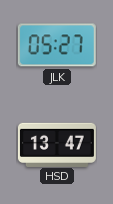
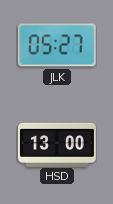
HSD: 13:47 -> 13:00
